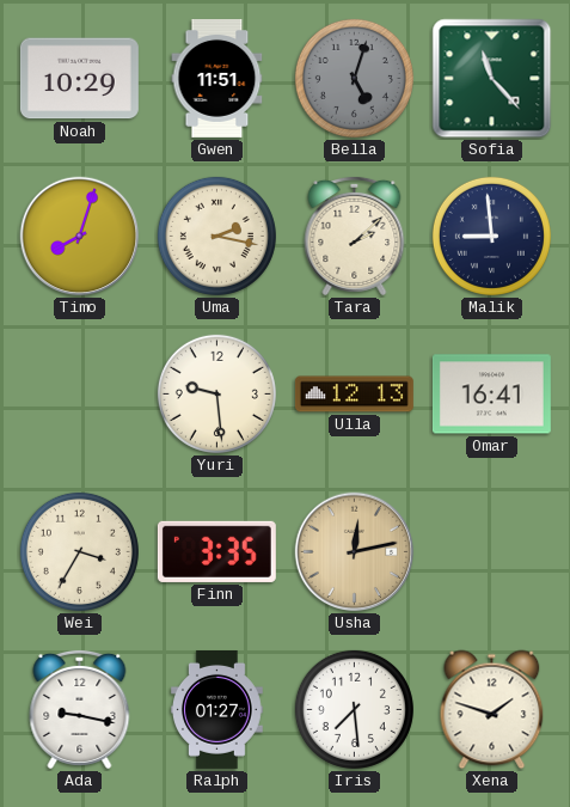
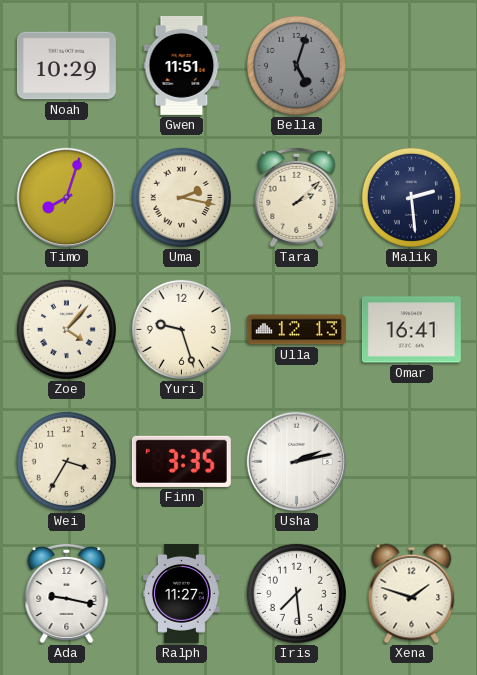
Sofia: 11:23 -> none
Malik: 8:59 -> 2:29
Zoe: none -> 4:07
Yuri: 9:29 -> 9:27
Usha: 12:13 -> 2:13
Usha dial: champagne -> white
Ralph: 01:27 -> 11:27
